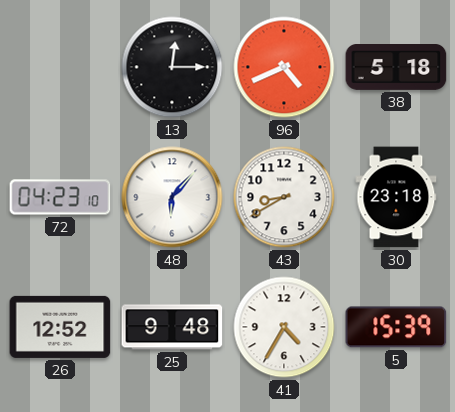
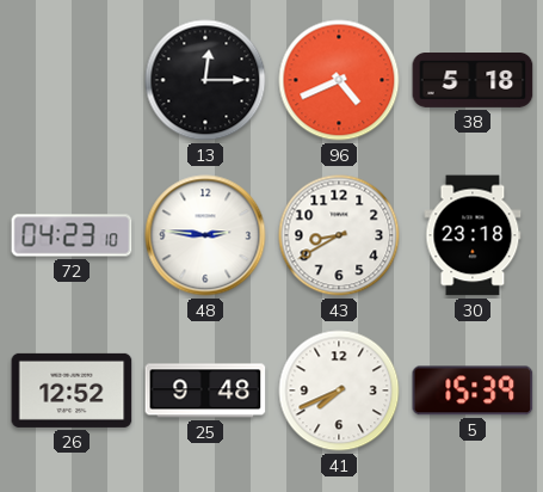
48: 6:07 -> 2:46
41: 4:35 -> 7:41
